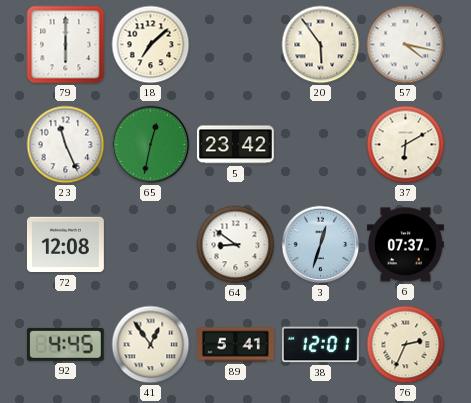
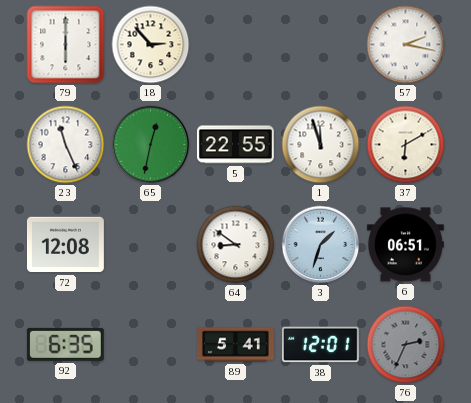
18: 7:08 -> 2:53
20: 5:54 -> none
57: 4:17 -> 2:17
5: 23:42 -> 22:55
1: none -> 11:57
3: 12:33 -> 1:33
6: 07:37 -> 06:51
92: 4:45 -> 6:35
41: 12:54 -> none
76 dial: cream -> grey
